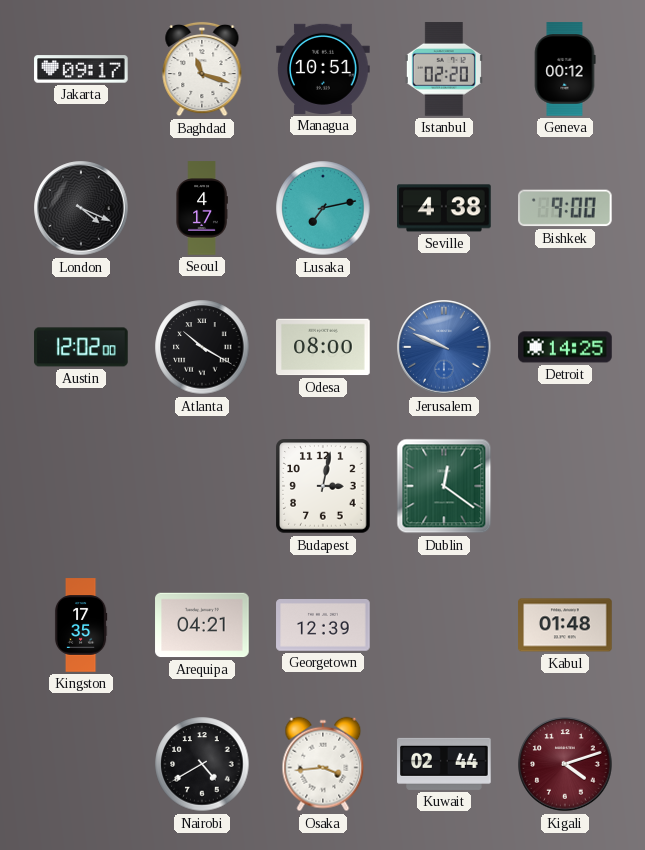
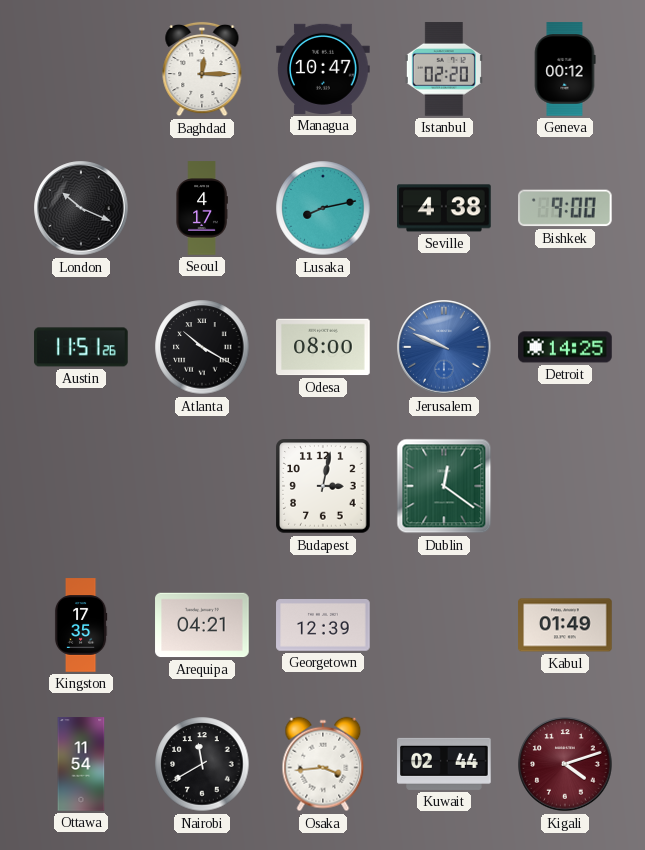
Jakarta: 09:17 -> none
Baghdad: 11:18 -> 12:15
Managua: 10:51 -> 10:47
London: 4:19 -> 10:19
Lusaka: 7:13 -> 8:13
Austin: 12:02 -> 11:51
Kabul: 01:48 -> 01:49
Ottawa: none -> 11:54
Nairobi: 4:40 -> 11:40
